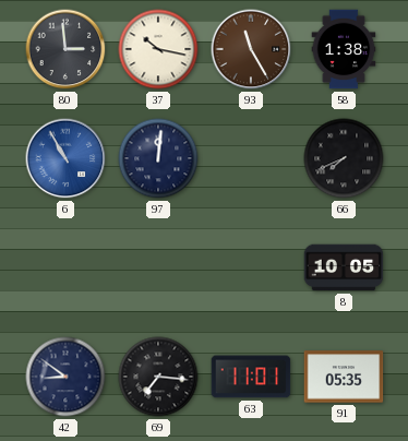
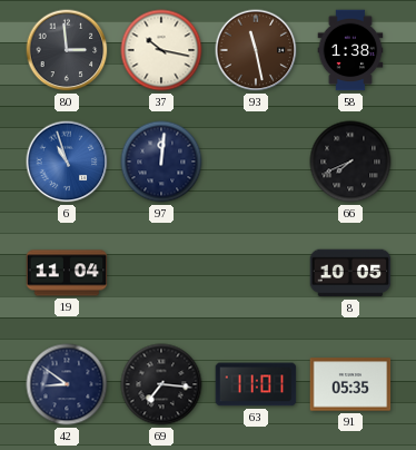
93: 11:25 -> 11:28
6: 10:55 -> 10:57
19: none -> 11:04
